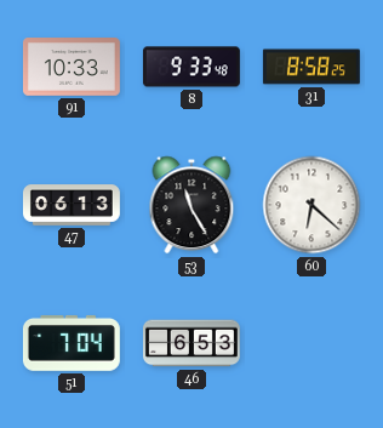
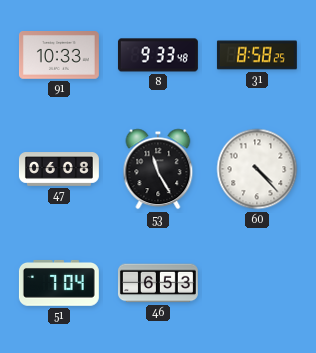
47: 06:13 -> 06:08
60: 6:22 -> 4:23
